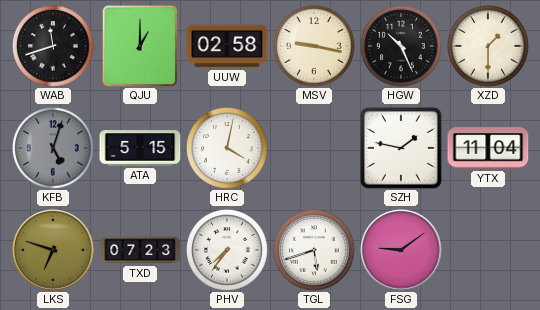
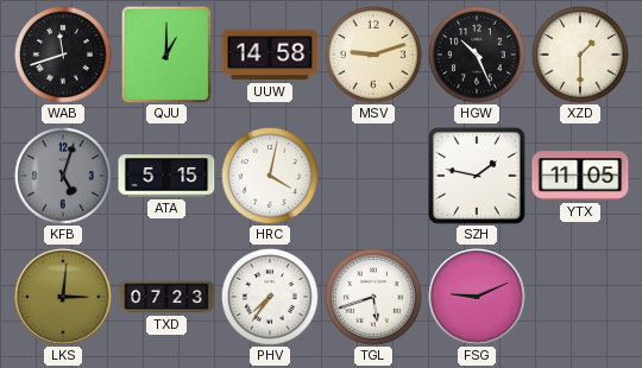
UUW: 02:58 -> 14:58
MSV: 9:17 -> 9:12
YTX: 11:04 -> 11:05
LKS: 6:48 -> 3:01
FSG: 9:09 -> 9:11
